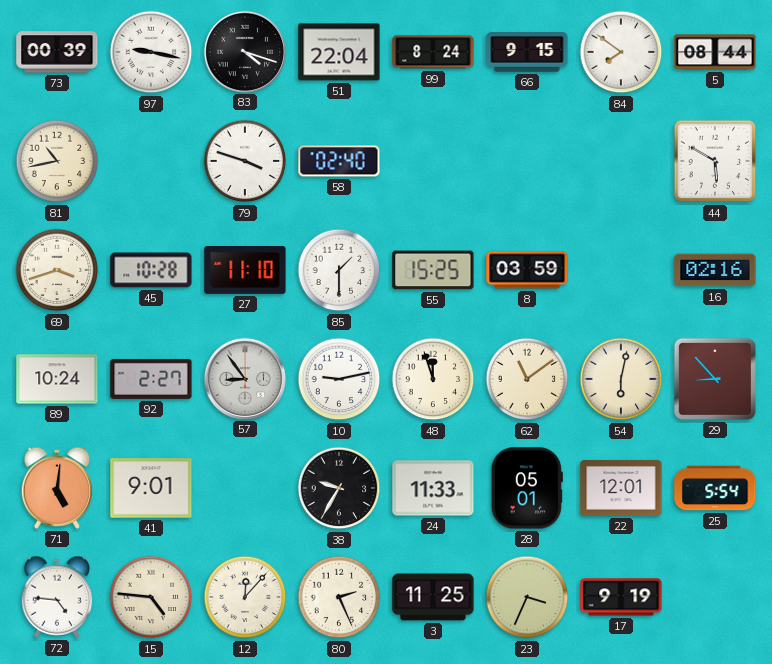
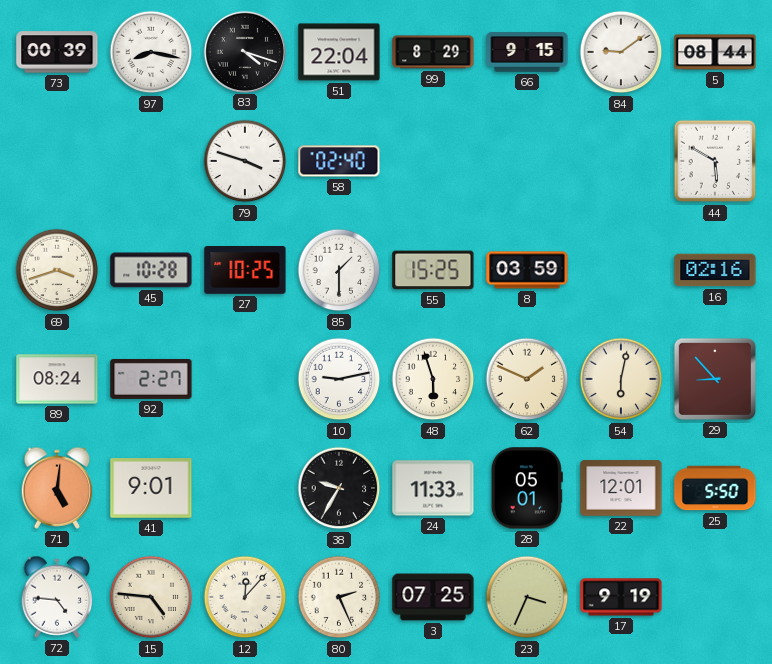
97: 9:17 -> 8:17
99: 8:24 -> 8:29
84: 7:51 -> 9:09
81: 10:43 -> none
27: 11:10 -> 10:25
89: 10:24 -> 08:24
57: 8:54 -> none
48: 11:57 -> 5:57
62: 11:09 -> 1:49
25: 5:54 -> 5:50
3: 11:25 -> 07:25
